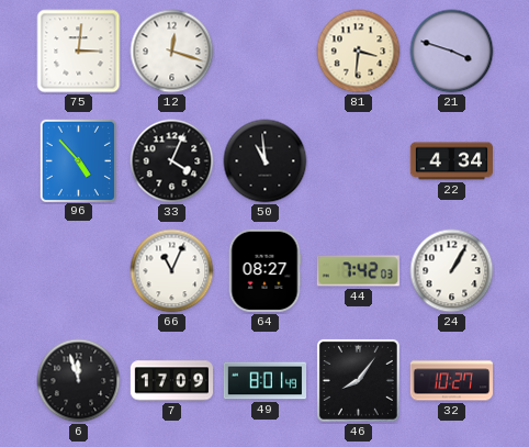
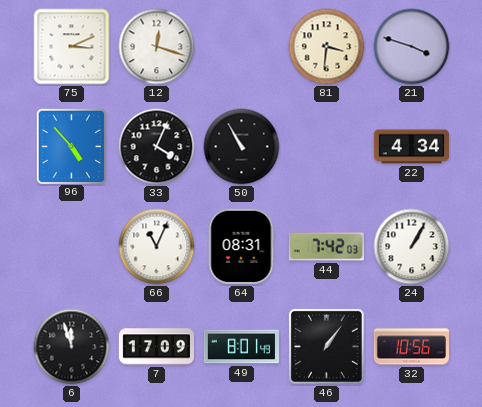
75: 3:01 -> 3:11
50: 10:59 -> 10:55
64: 08:27 -> 08:31
46: 8:06 -> 1:06
32: 10:27 -> 10:56
